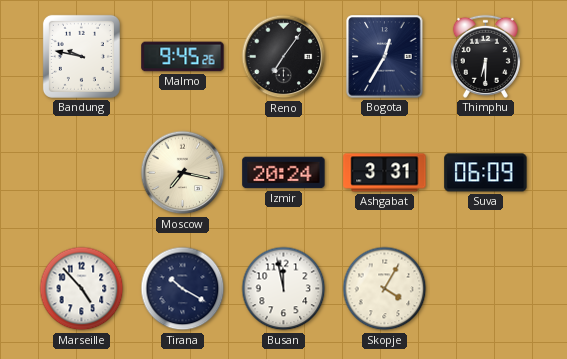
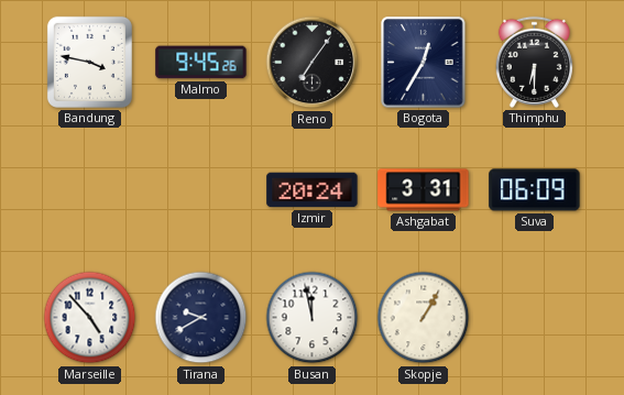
Bandung: 9:47 -> 3:47
Moscow: 7:17 -> none
Tirana: 10:20 -> 9:40
Skopje: 4:05 -> 1:05
